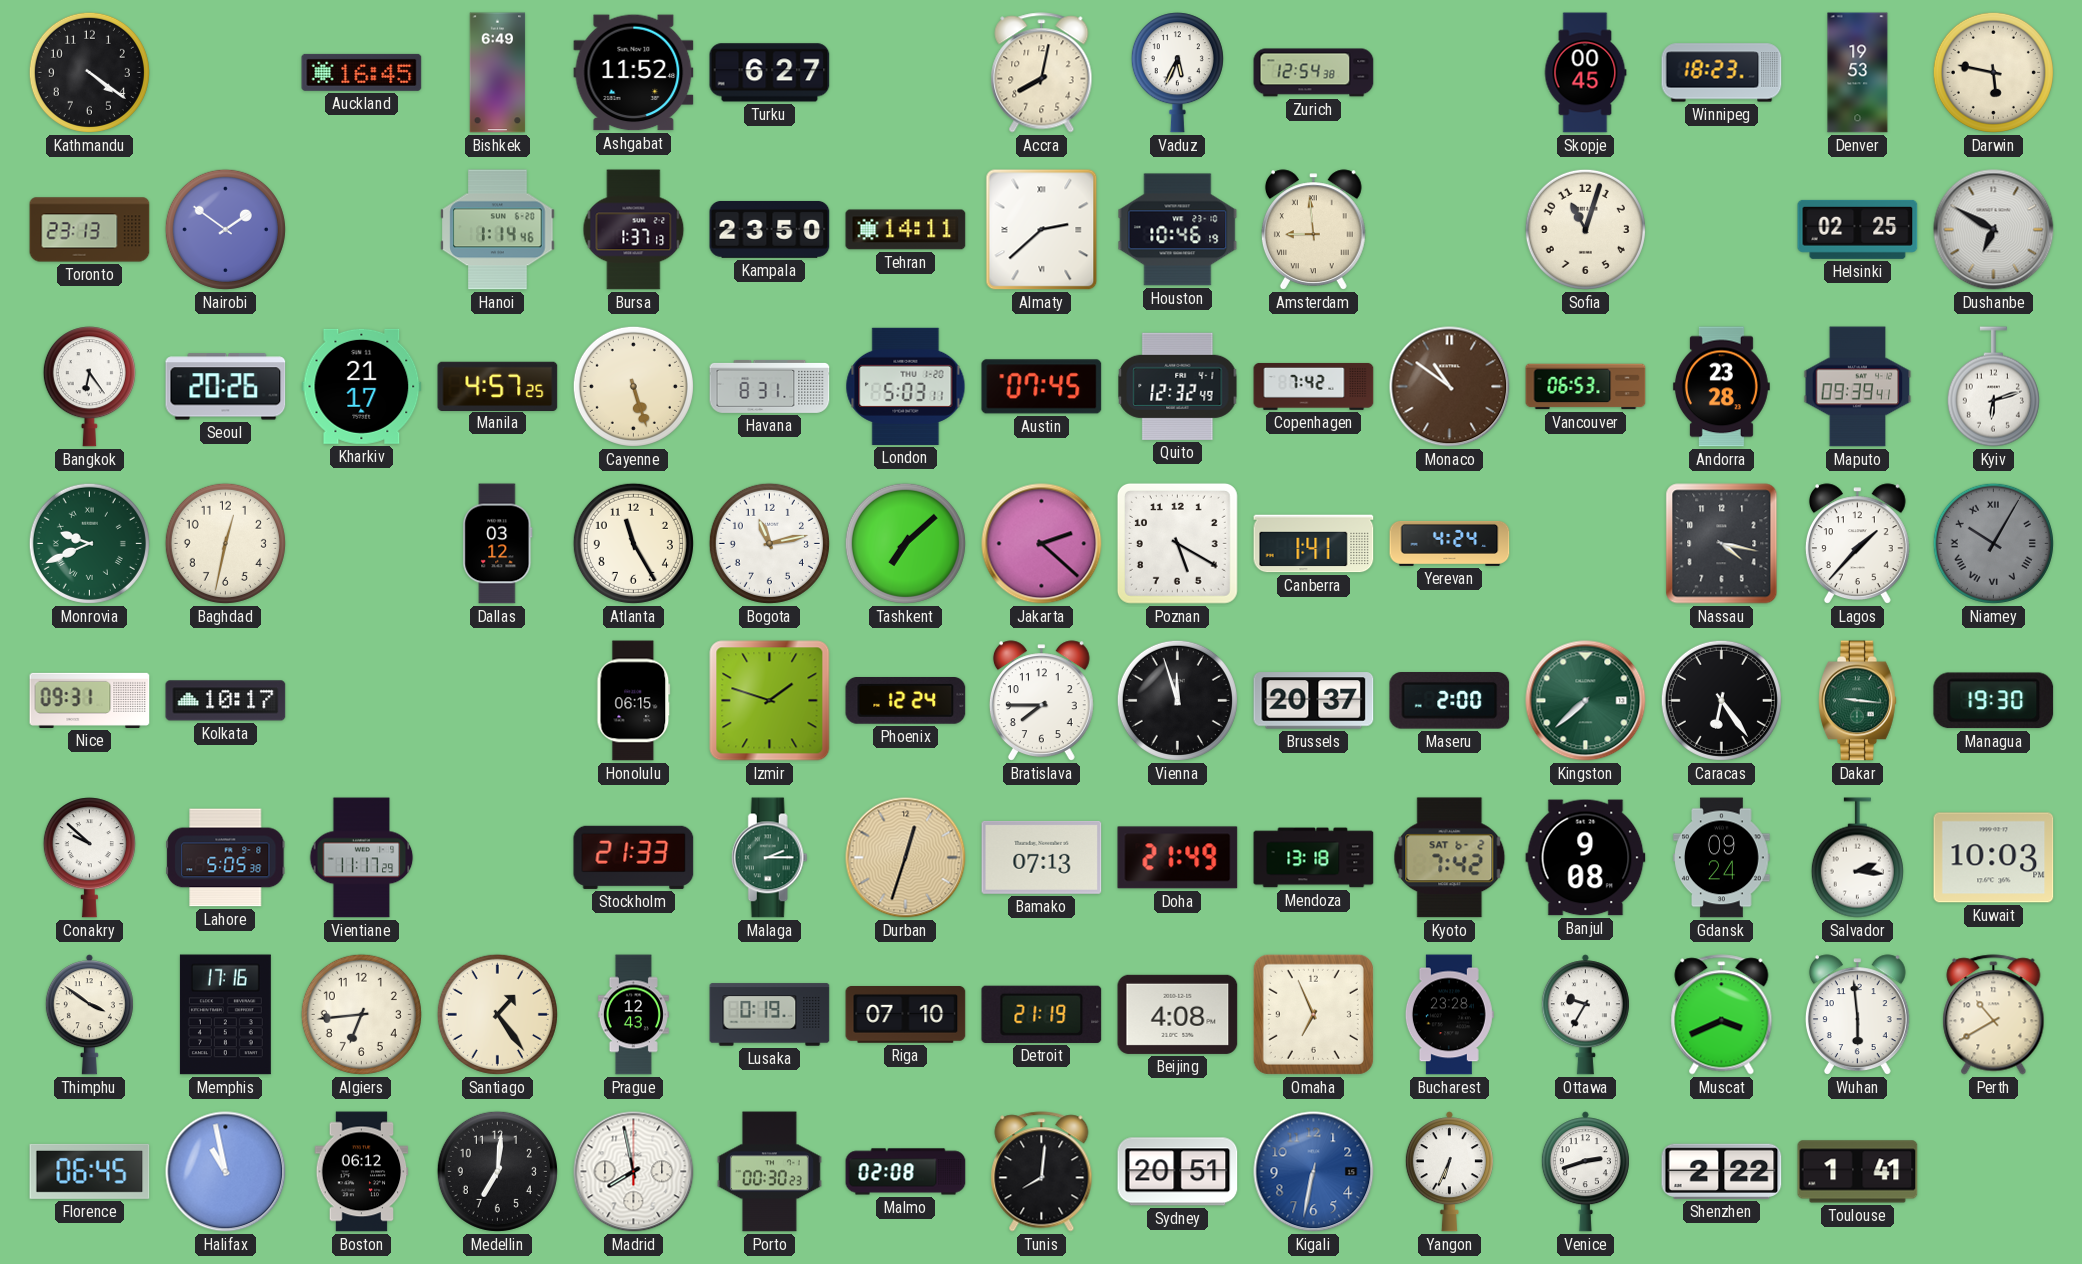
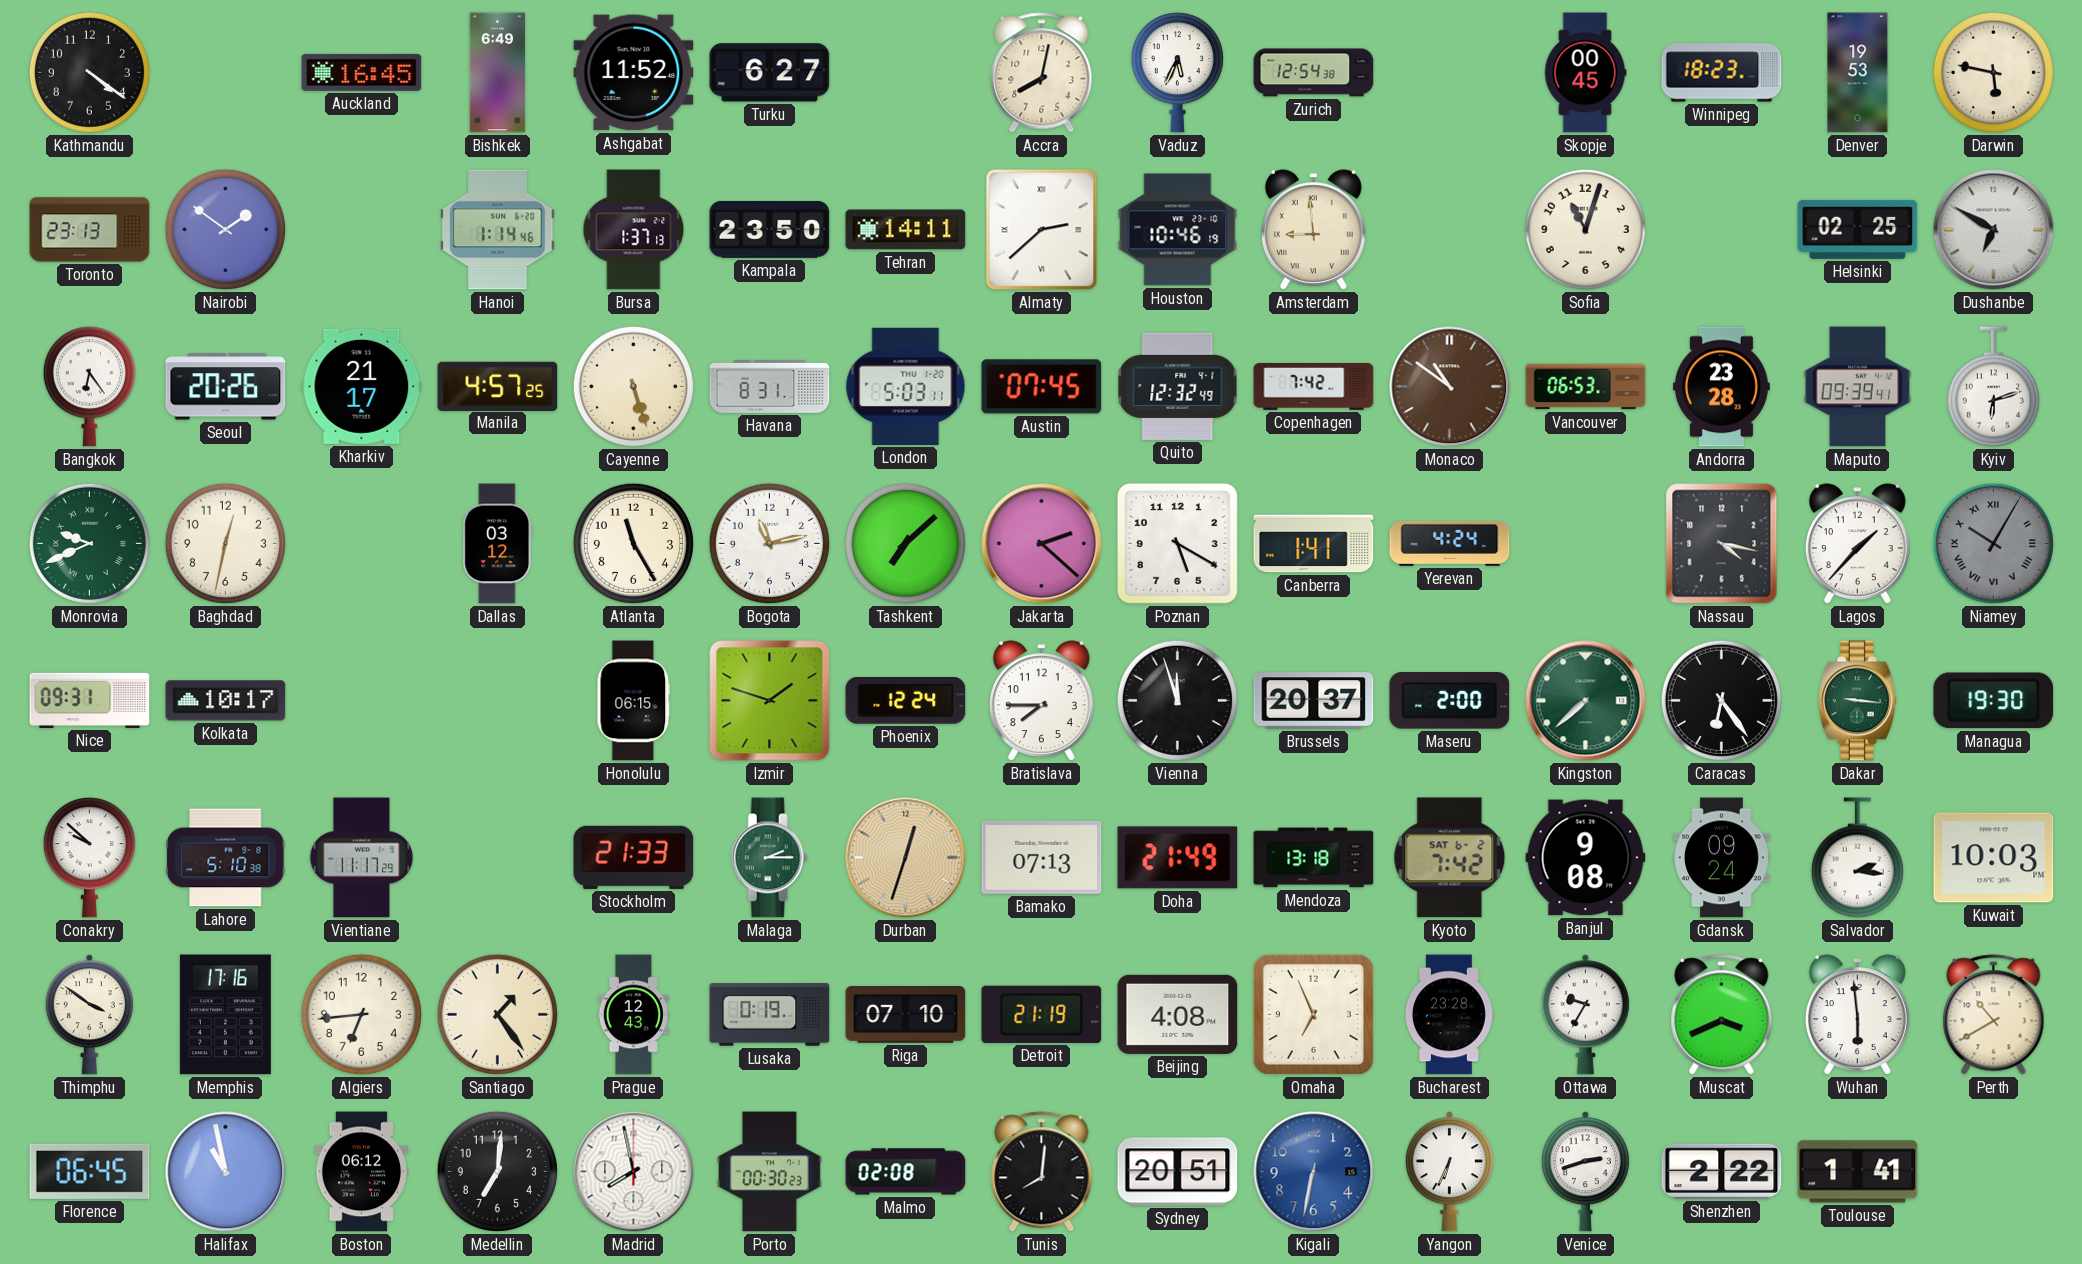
Lahore: 5:05 -> 5:10
